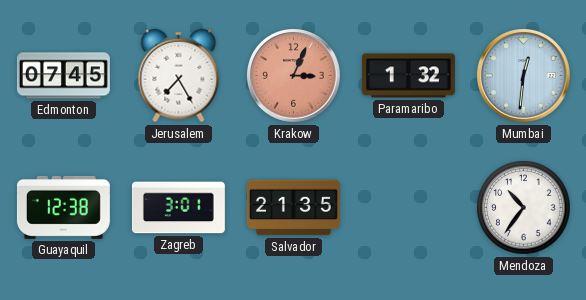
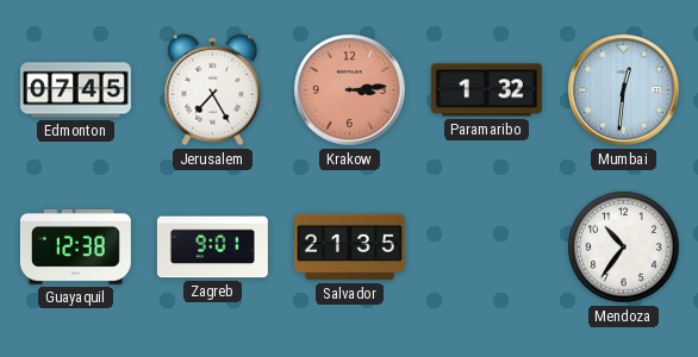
Krakow: 3:04 -> 3:14
Zagreb: 3:01 -> 9:01
